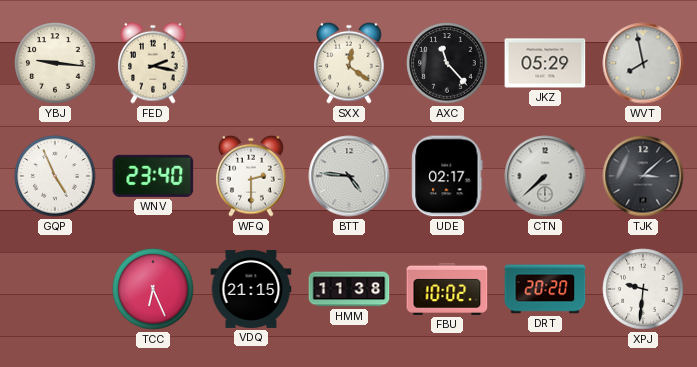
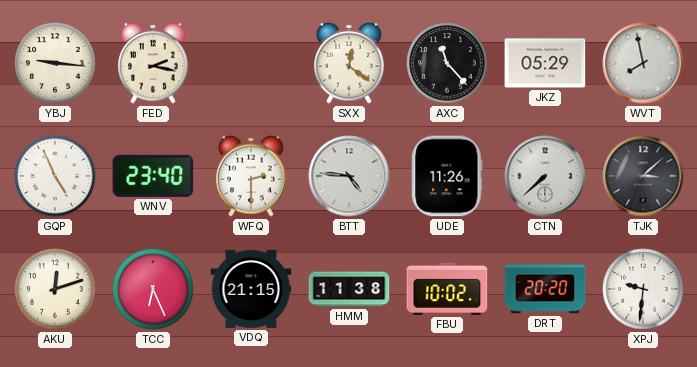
UDE: 02:17 -> 11:26
AKU: none -> 12:12
